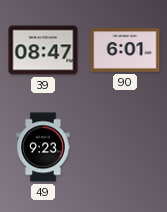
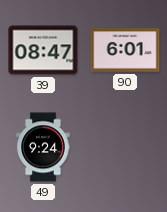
49: 9:23 -> 9:24
